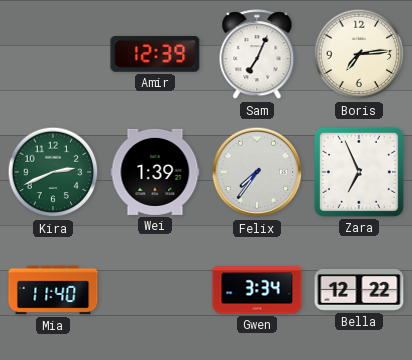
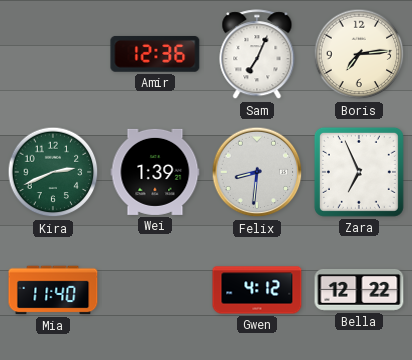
Amir: 12:39 -> 12:36
Felix: 7:36 -> 8:31
Gwen: 3:34 -> 4:12
